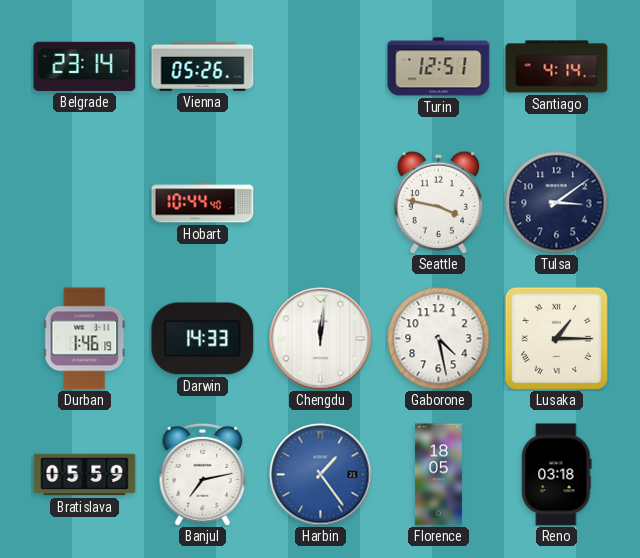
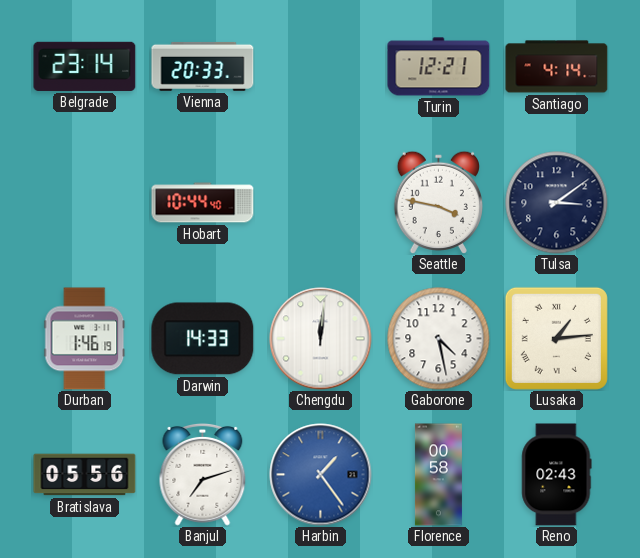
Vienna: 05:26 -> 20:33
Turin: 12:51 -> 12:21
Lusaka: 1:15 -> 1:14
Bratislava: 05:59 -> 05:56
Banjul: 7:13 -> 7:12
Florence: 18:05 -> 00:58
Reno: 03:18 -> 02:43
